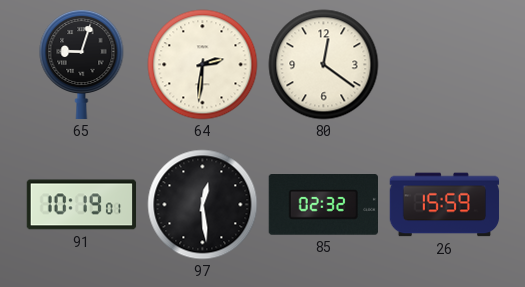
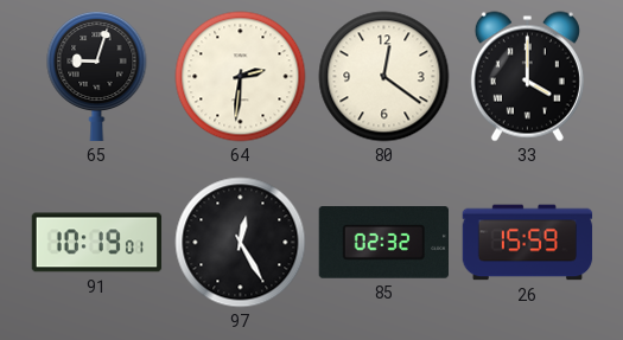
33: none -> 4:00
97: 12:29 -> 12:25
